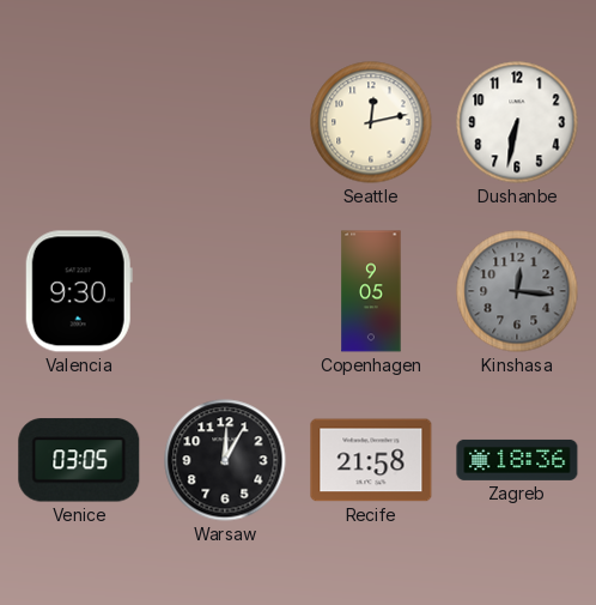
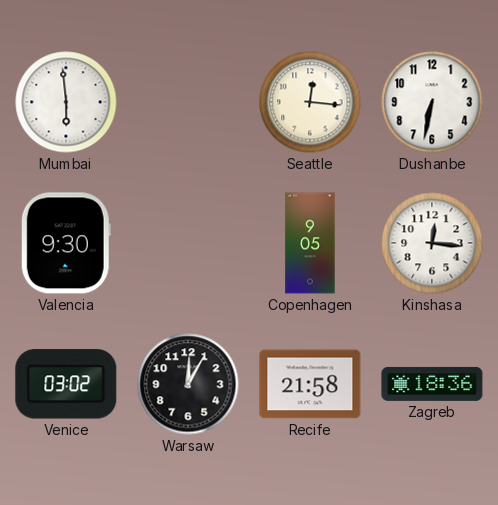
Mumbai: none -> 5:59
Seattle: 12:13 -> 12:16
Kinshasa dial: grey -> white
Venice: 03:05 -> 03:02
